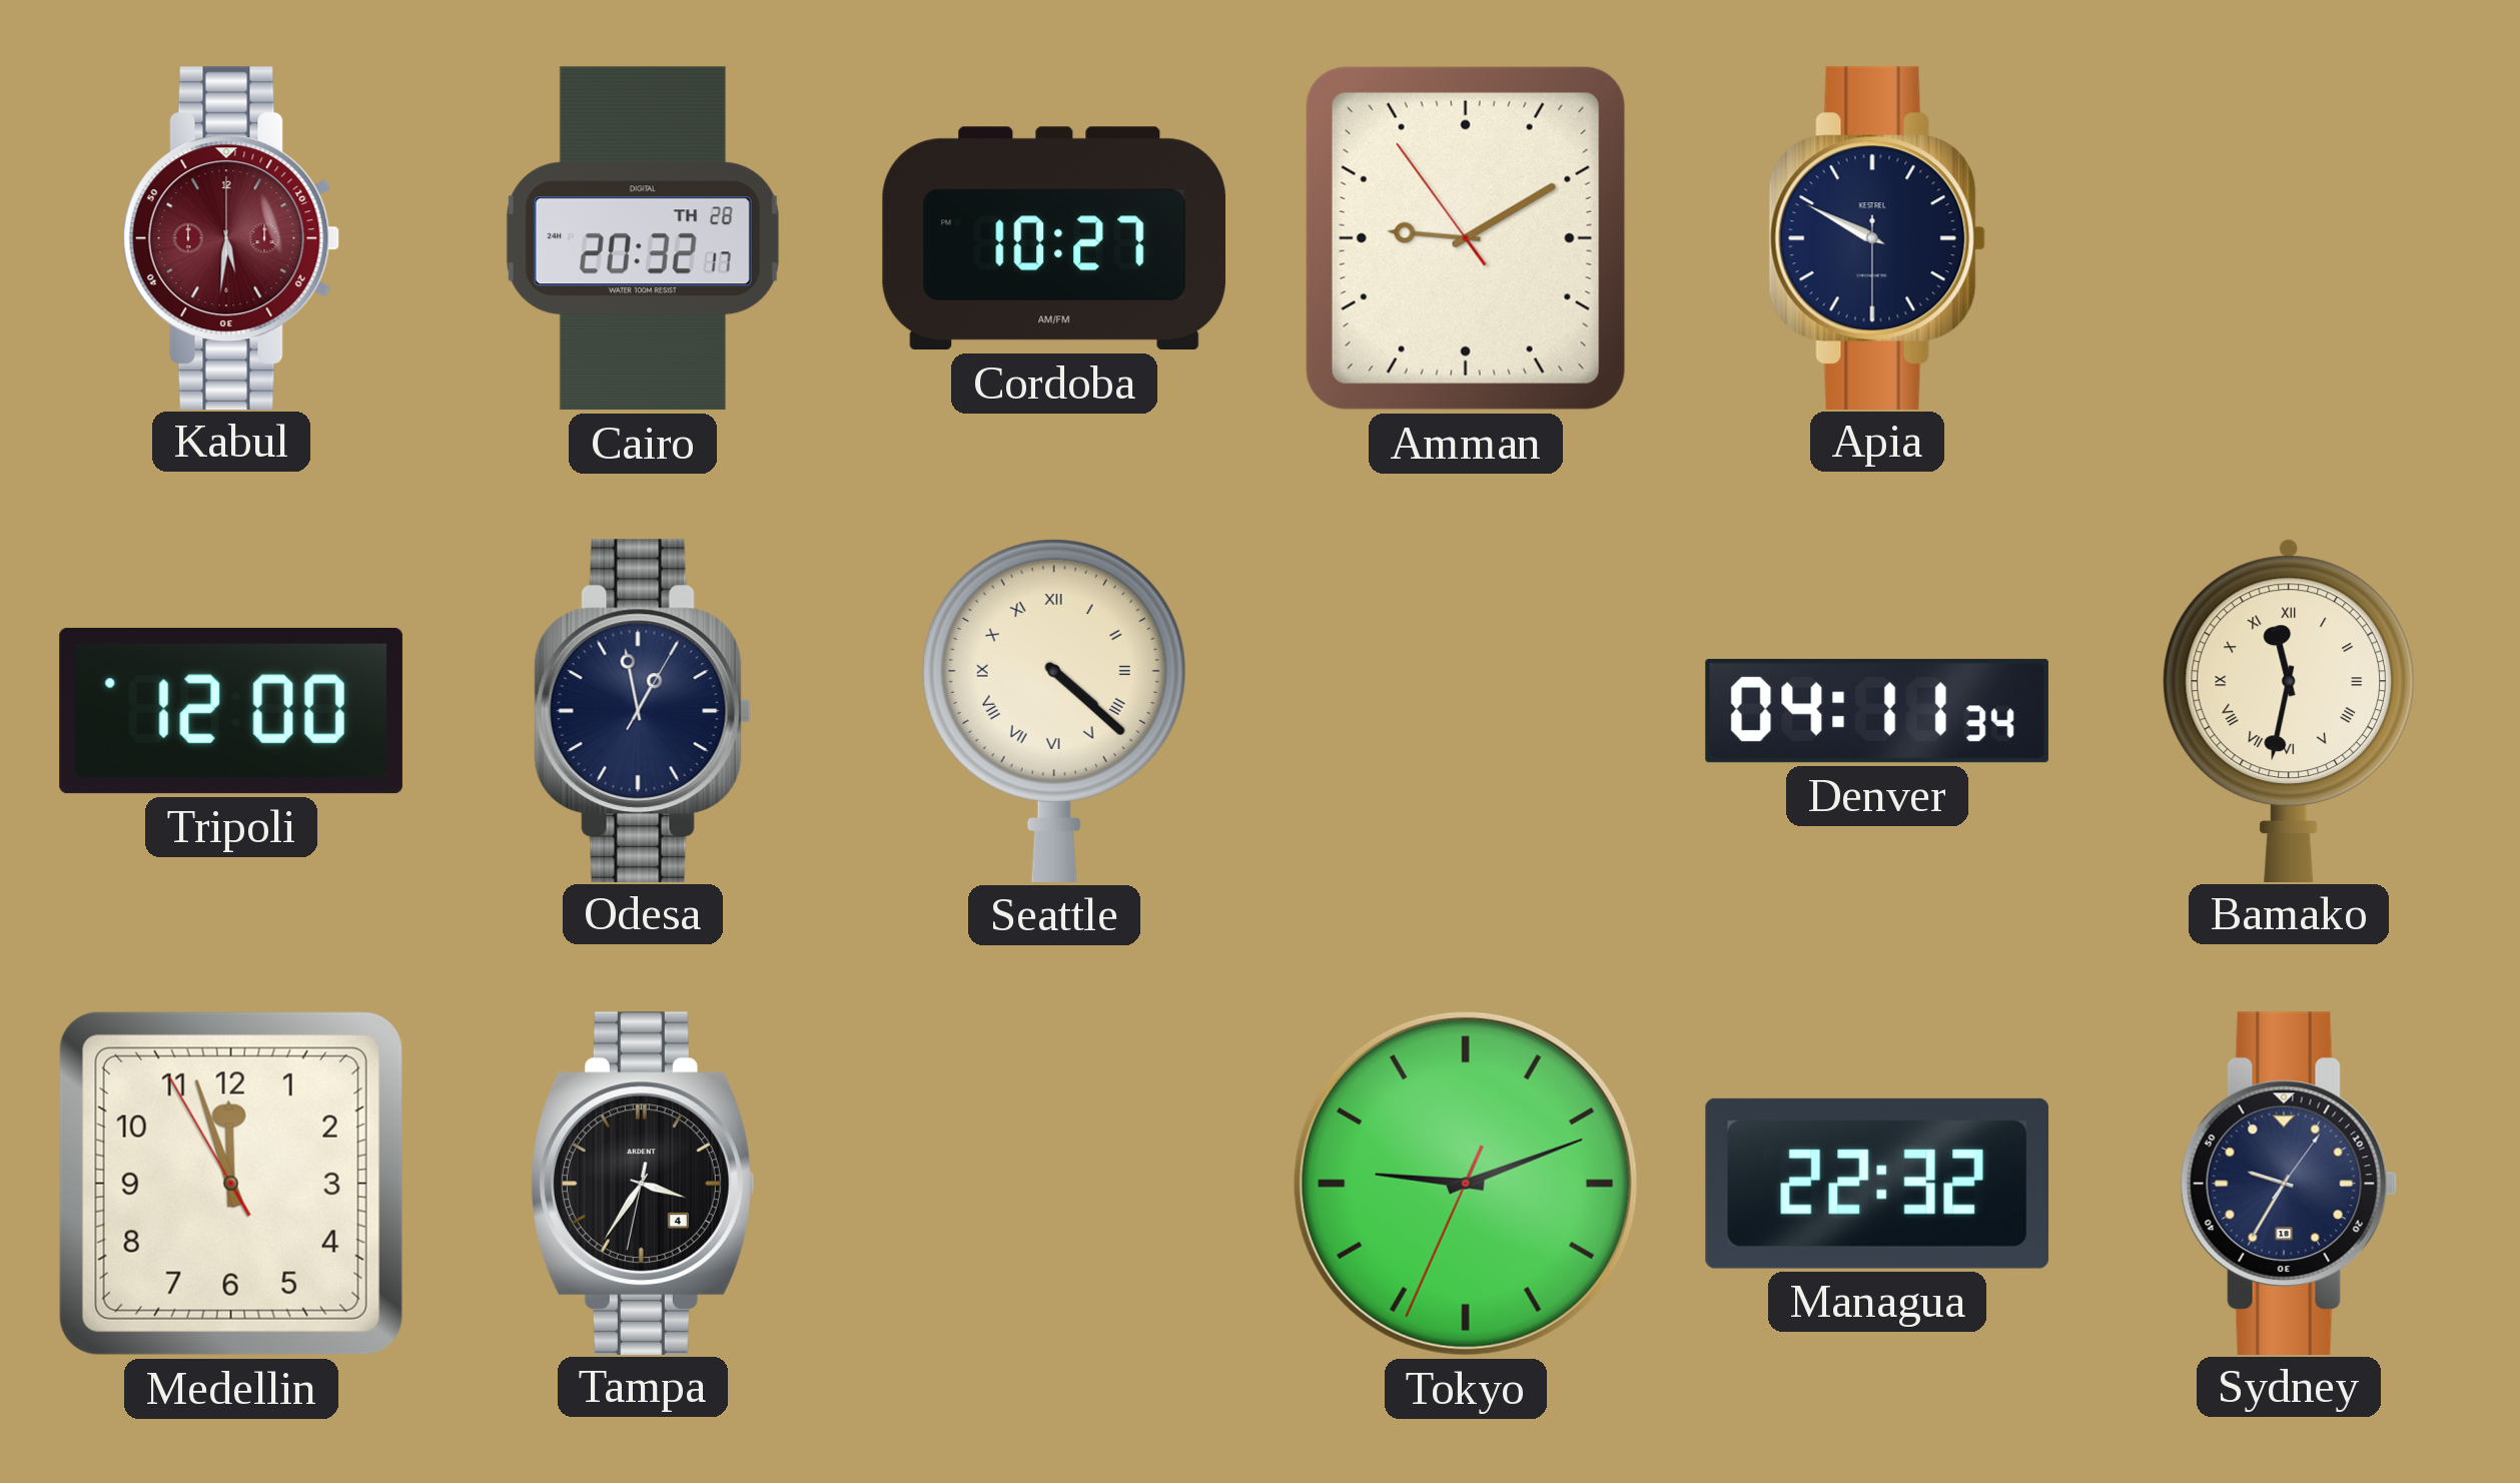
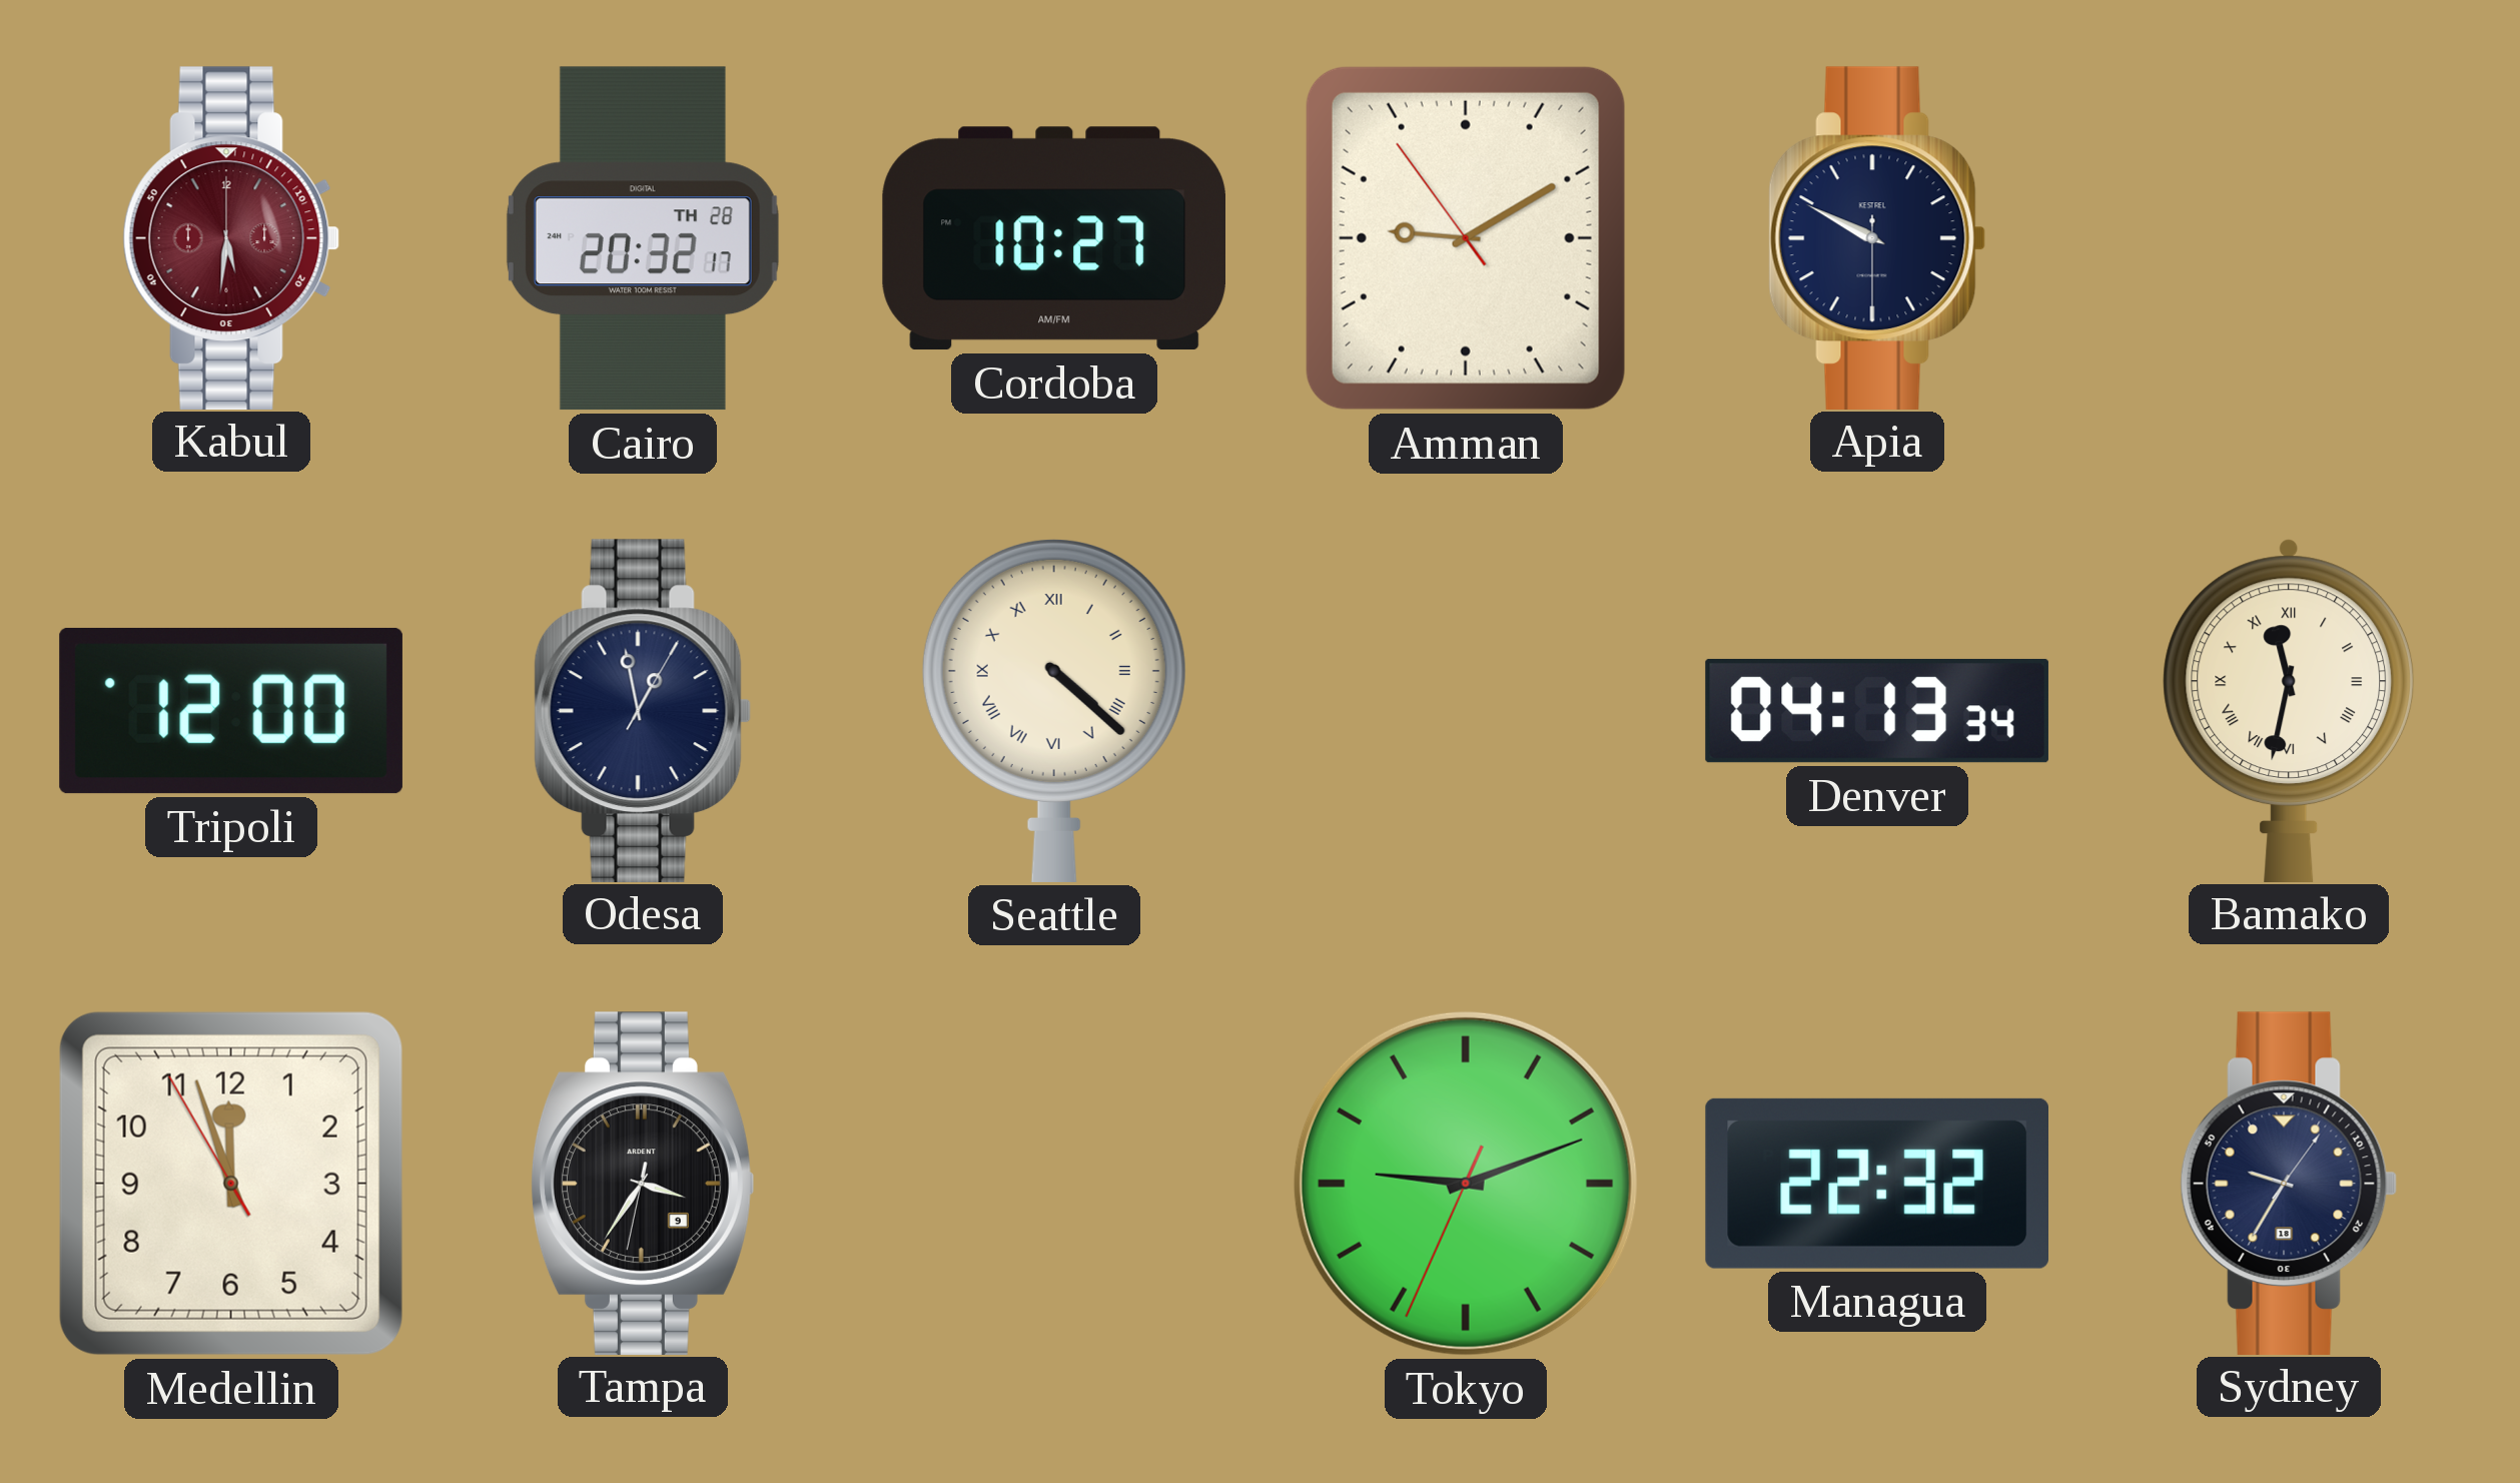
Denver: 04:11 -> 04:13
Tampa date: 4 -> 9
